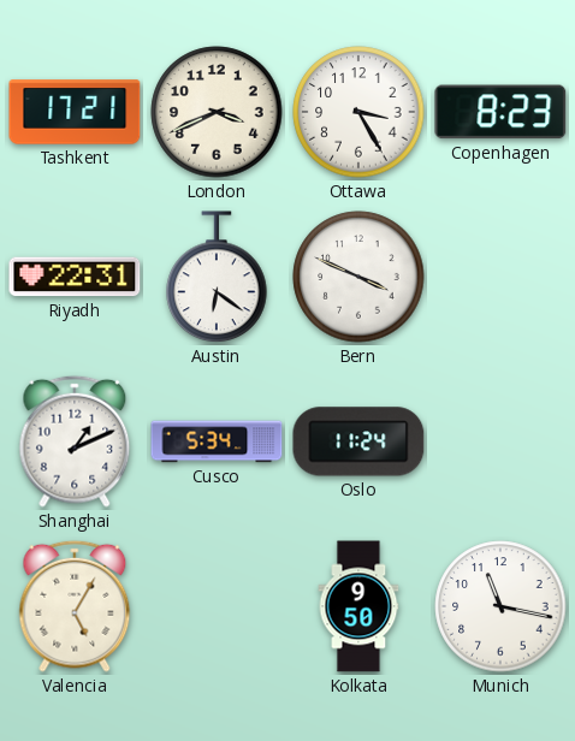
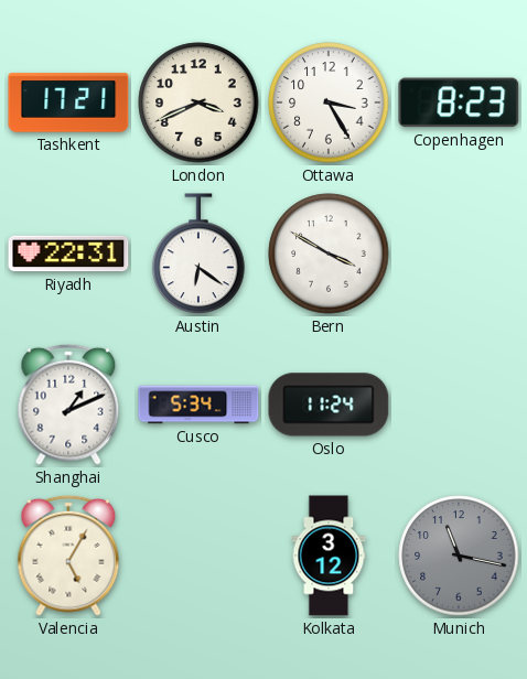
Bern: 3:49 -> 3:50
Kolkata: 9:50 -> 3:12
Munich dial: white -> grey
